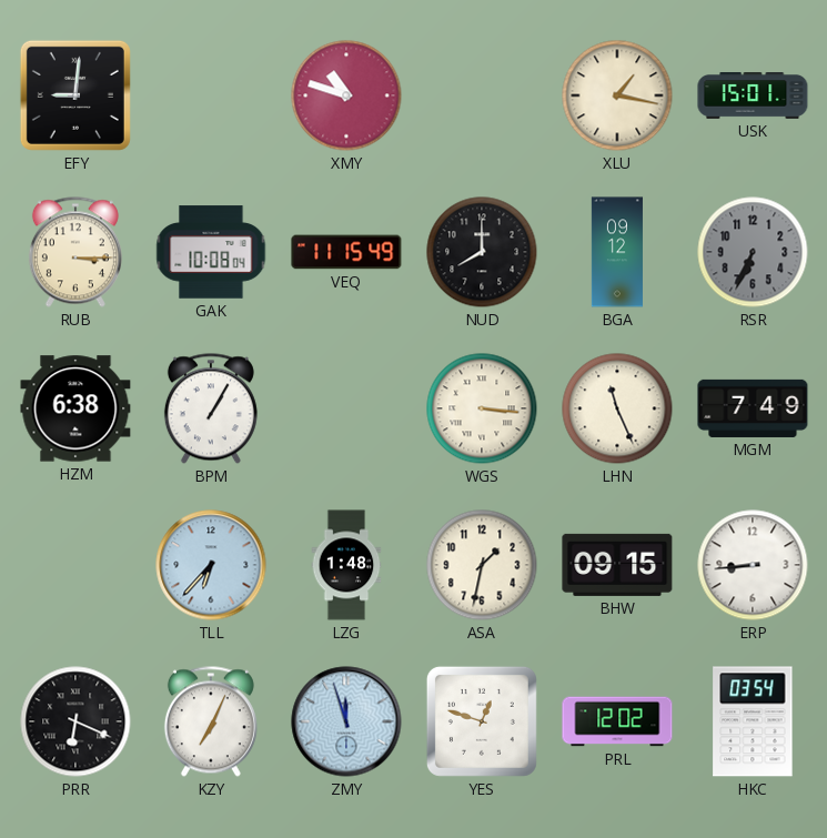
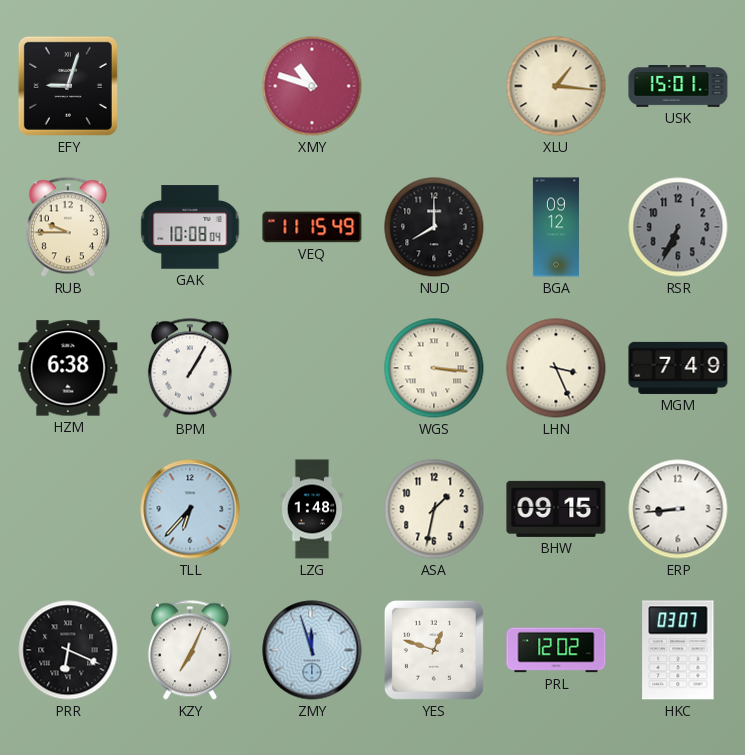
EFY: 9:01 -> 9:03
XLU: 1:17 -> 1:16
RUB: 3:15 -> 9:45
LHN: 11:26 -> 3:26
HKC: 03:54 -> 03:07
